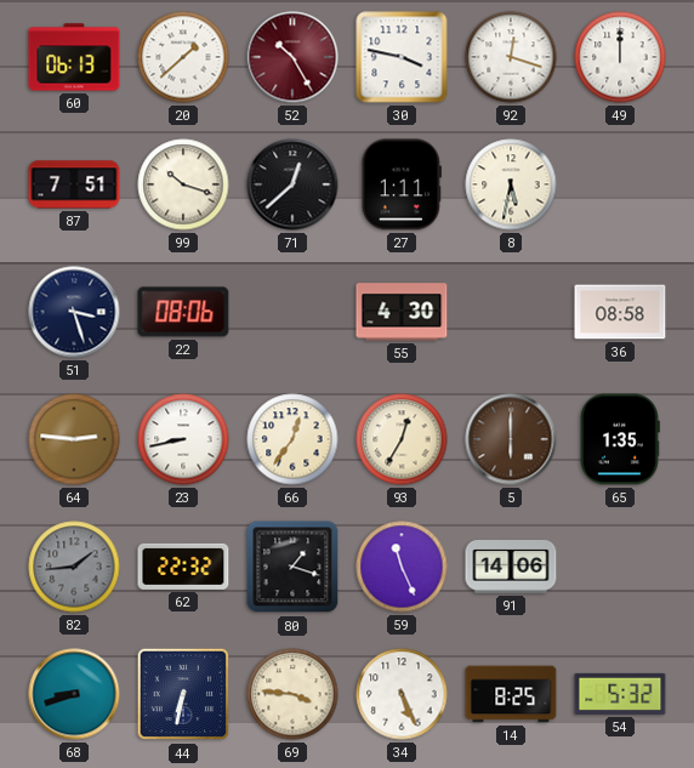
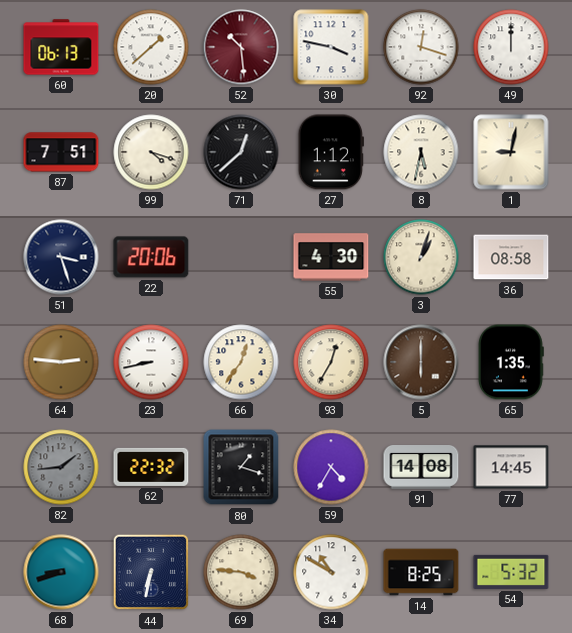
52: 10:25 -> 10:29
99: 10:18 -> 4:18
27: 1:11 -> 1:12
1: none -> 9:02
22: 08:06 -> 20:06
3: none -> 1:03
59: 11:26 -> 4:35
91: 14:06 -> 14:08
77: none -> 14:45
34: 5:26 -> 10:50
